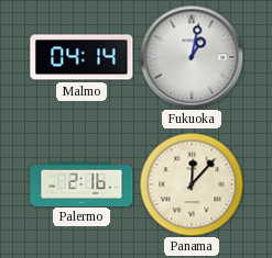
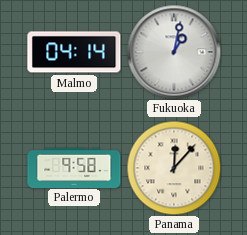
Palermo: 2:16 -> 9:58
